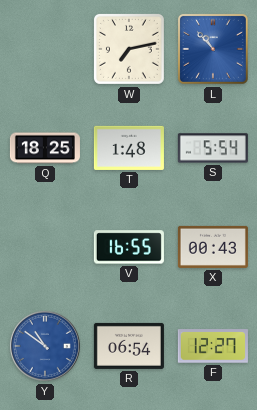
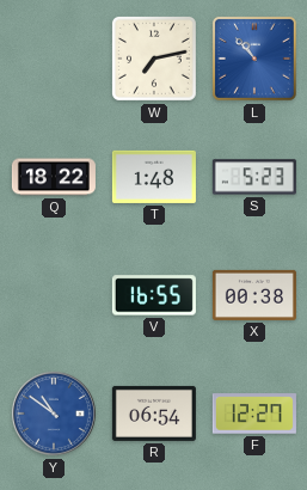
Q: 18:25 -> 18:22
S: 5:54 -> 5:23
X: 00:43 -> 00:38
